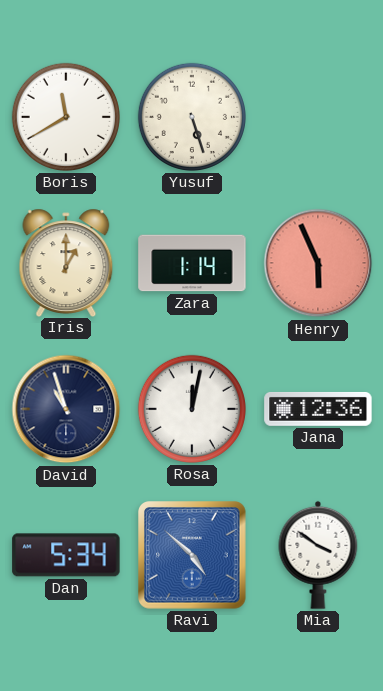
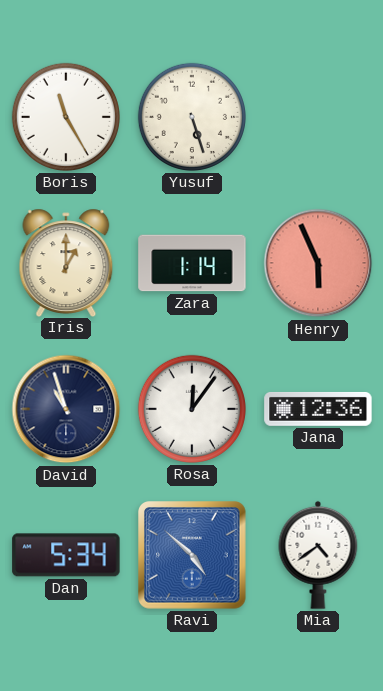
Boris: 11:40 -> 11:25
Rosa: 12:02 -> 12:06
Mia: 3:51 -> 4:39
